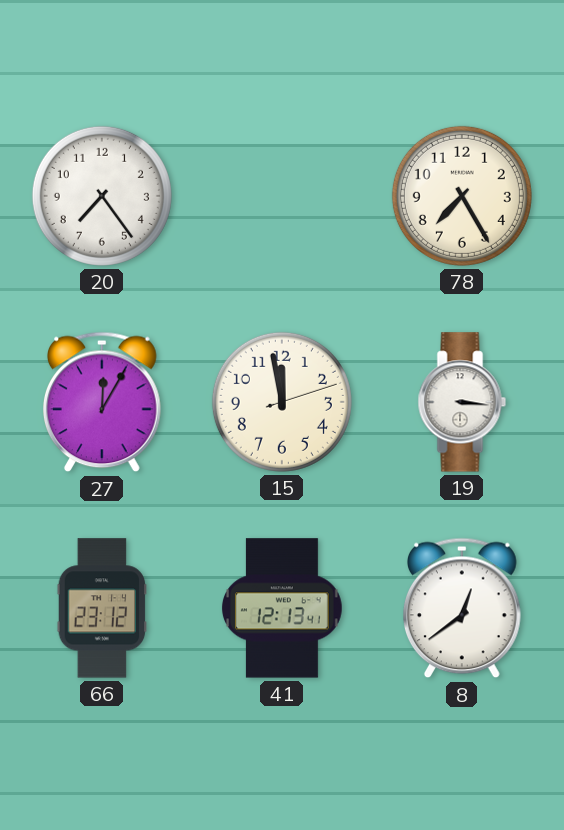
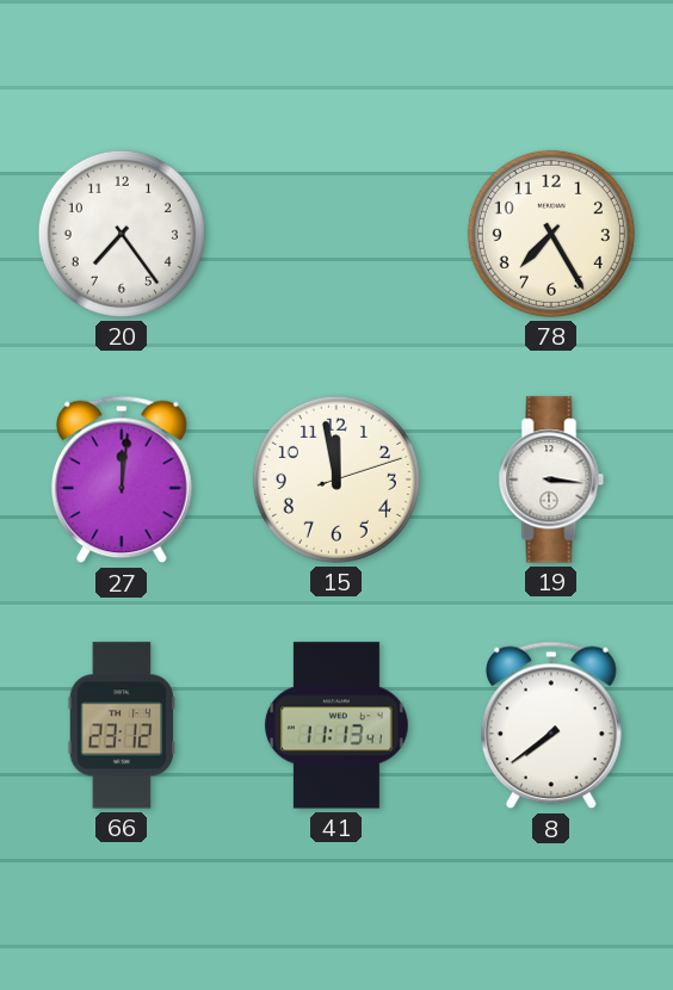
27: 12:05 -> 12:01
41: 12:13 -> 11:13
8: 12:39 -> 7:39
